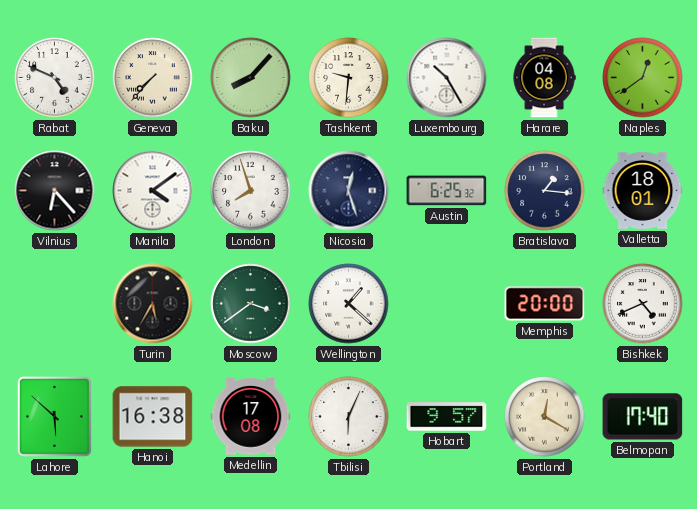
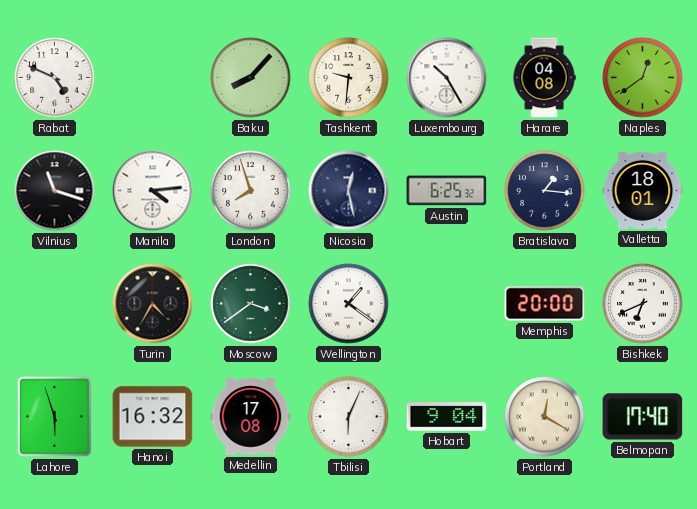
Geneva: 7:37 -> none
Vilnius: 6:23 -> 11:18
Manila: 4:09 -> 4:14
Nicosia: 12:27 -> 12:28
Turin: 5:35 -> 4:35
Wellington: 1:22 -> 1:21
Bishkek: 4:41 -> 6:41
Lahore: 5:52 -> 5:57
Hanoi: 16:38 -> 16:32
Hobart: 9:57 -> 9:04
